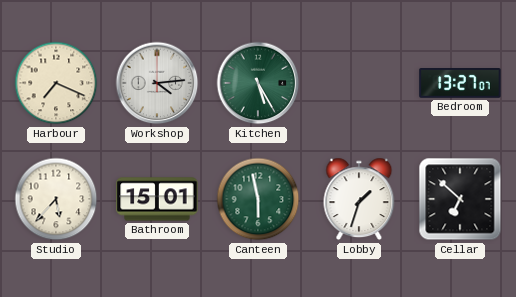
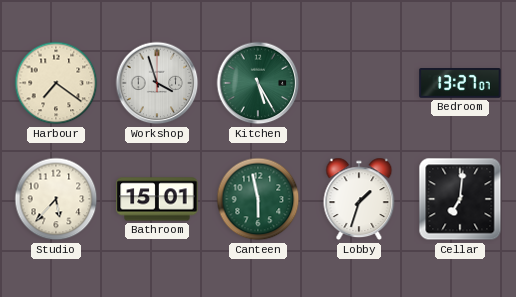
Harbour: 7:19 -> 7:21
Workshop: 4:14 -> 3:57
Cellar: 6:52 -> 7:01
